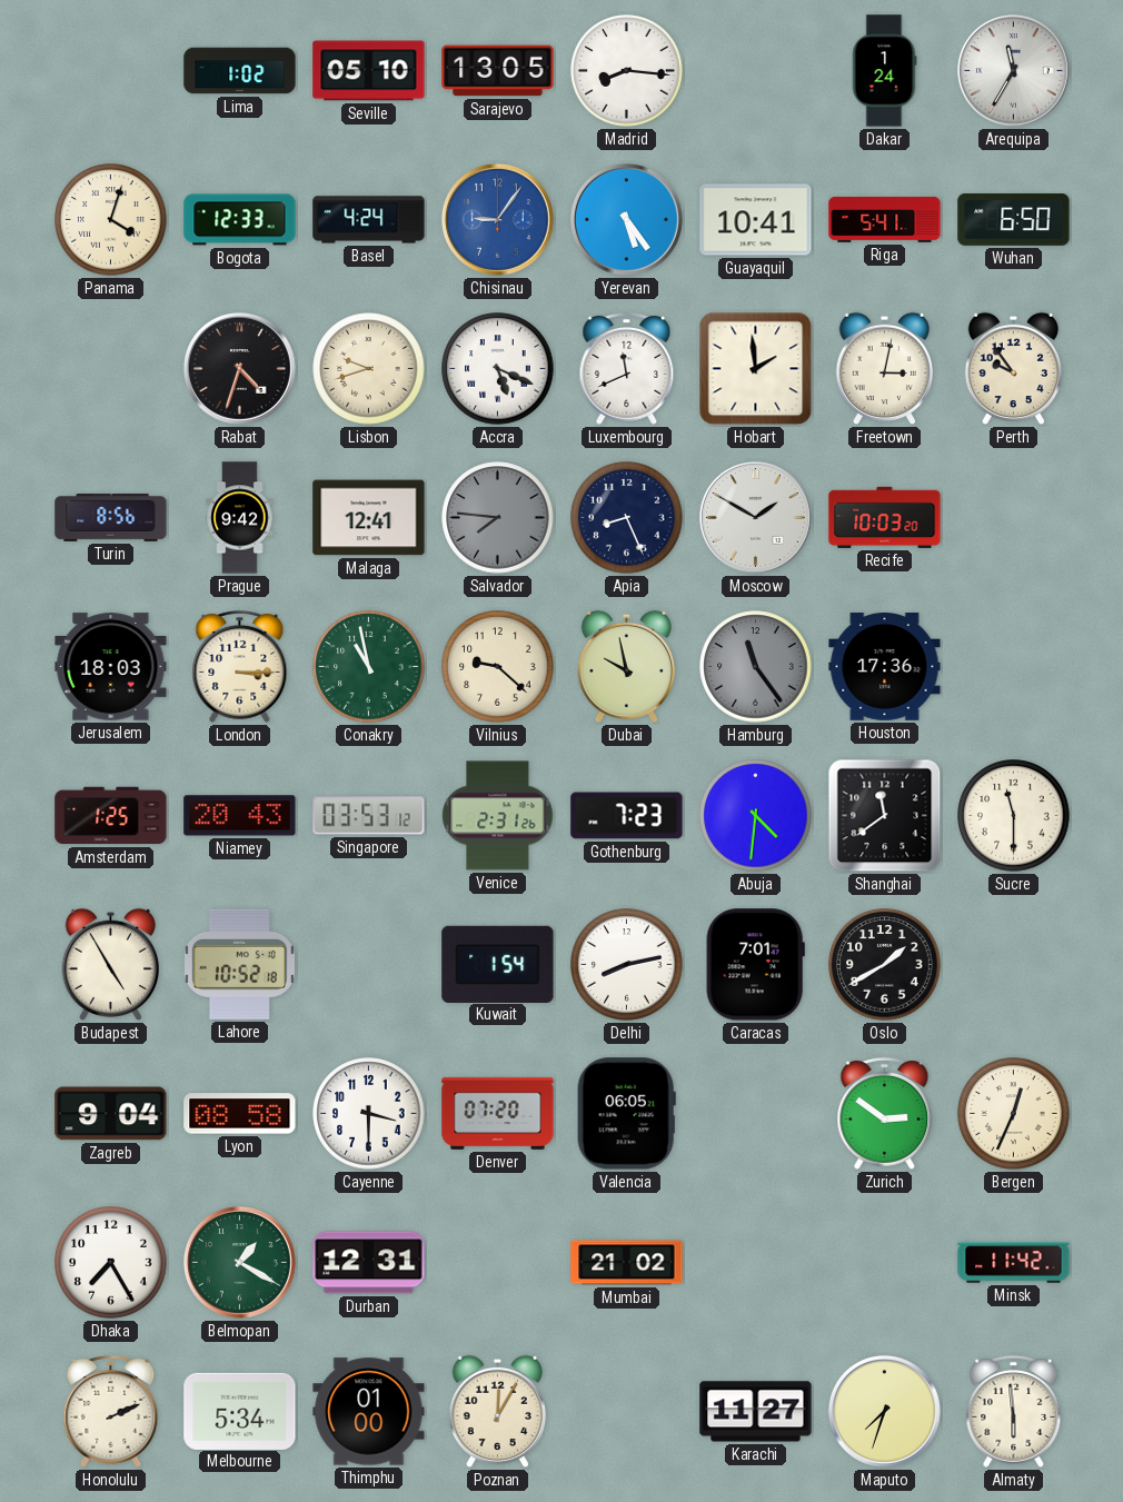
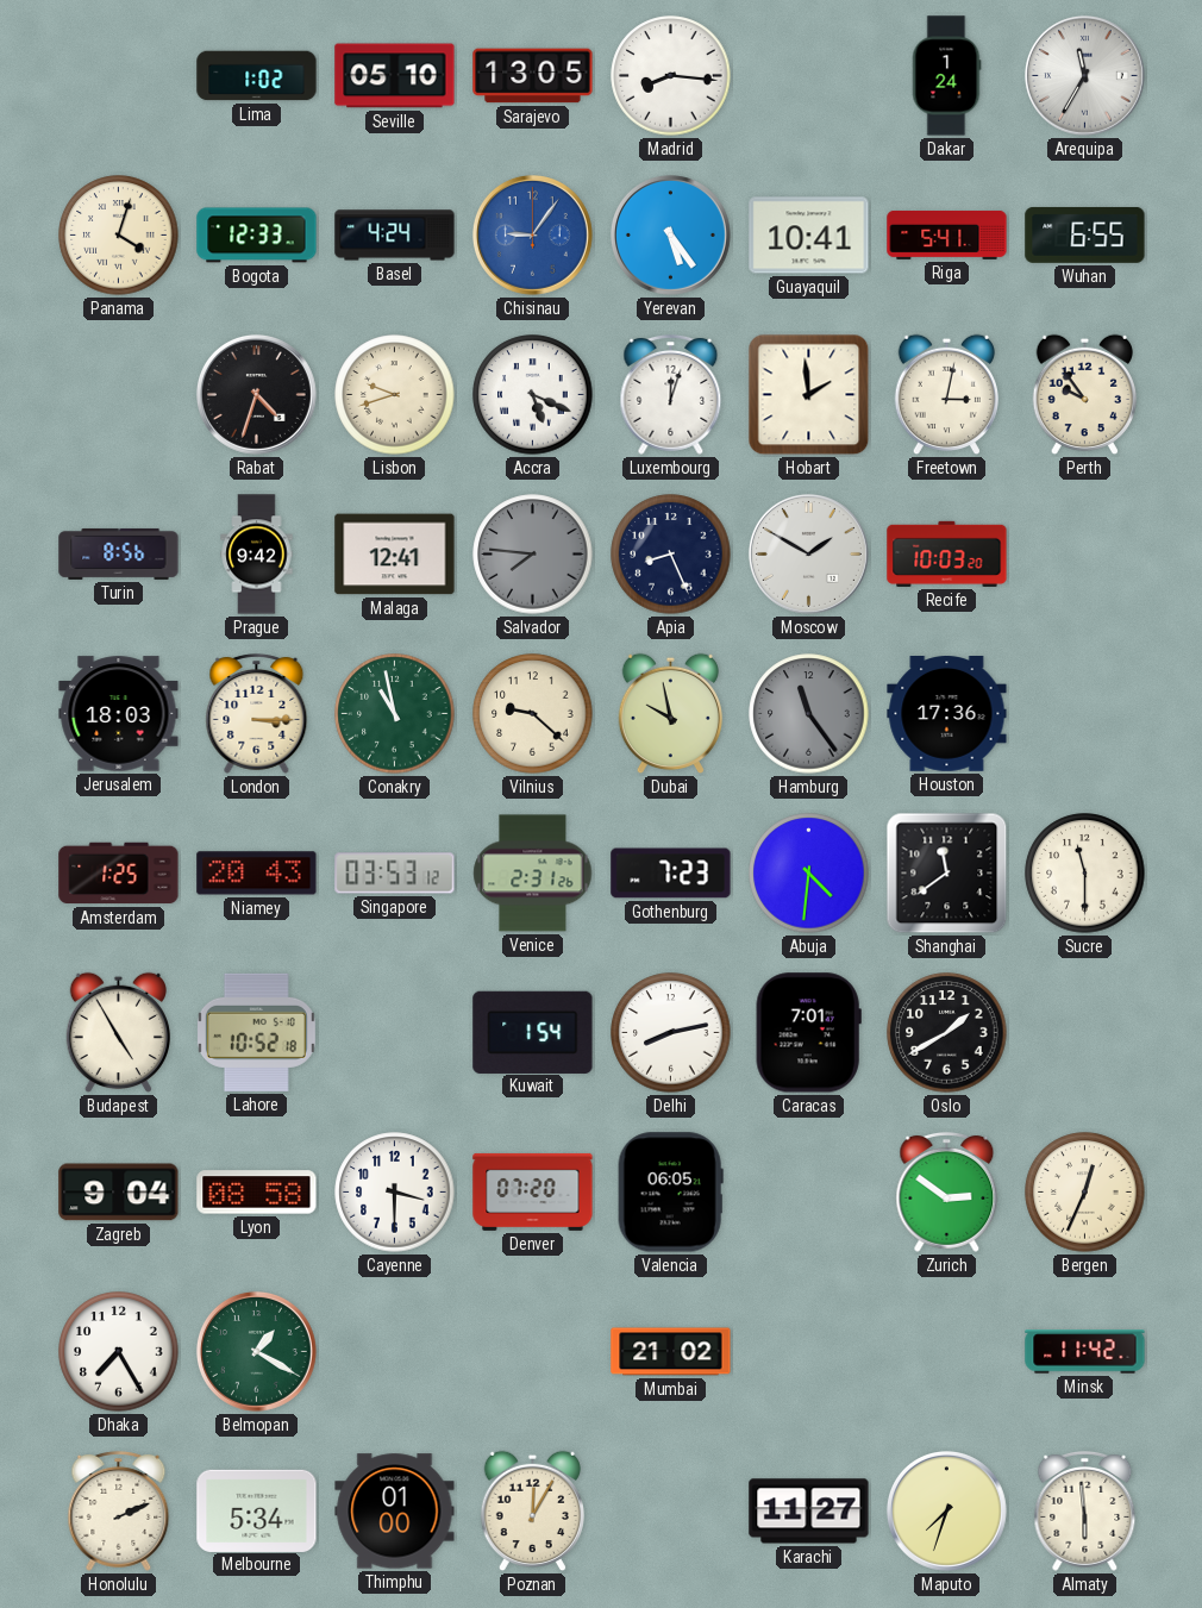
Wuhan: 6:50 -> 6:55
Luxembourg: 11:41 -> 12:03
Durban: 12:31 -> none
